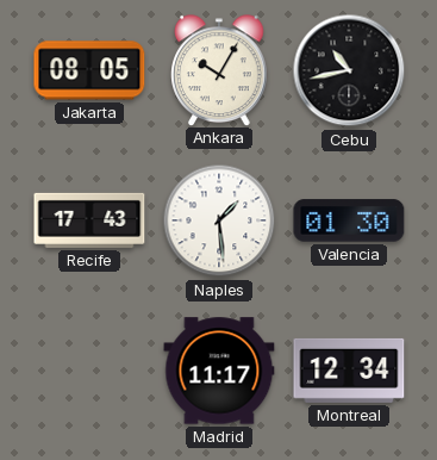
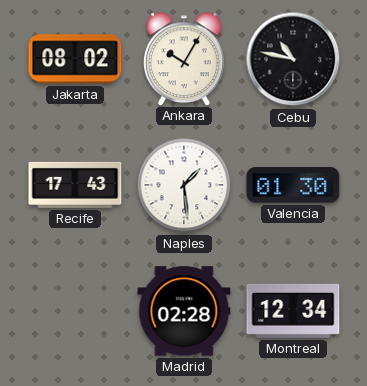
Jakarta: 08:05 -> 08:02
Cebu: 10:43 -> 10:47
Madrid: 11:17 -> 02:28
